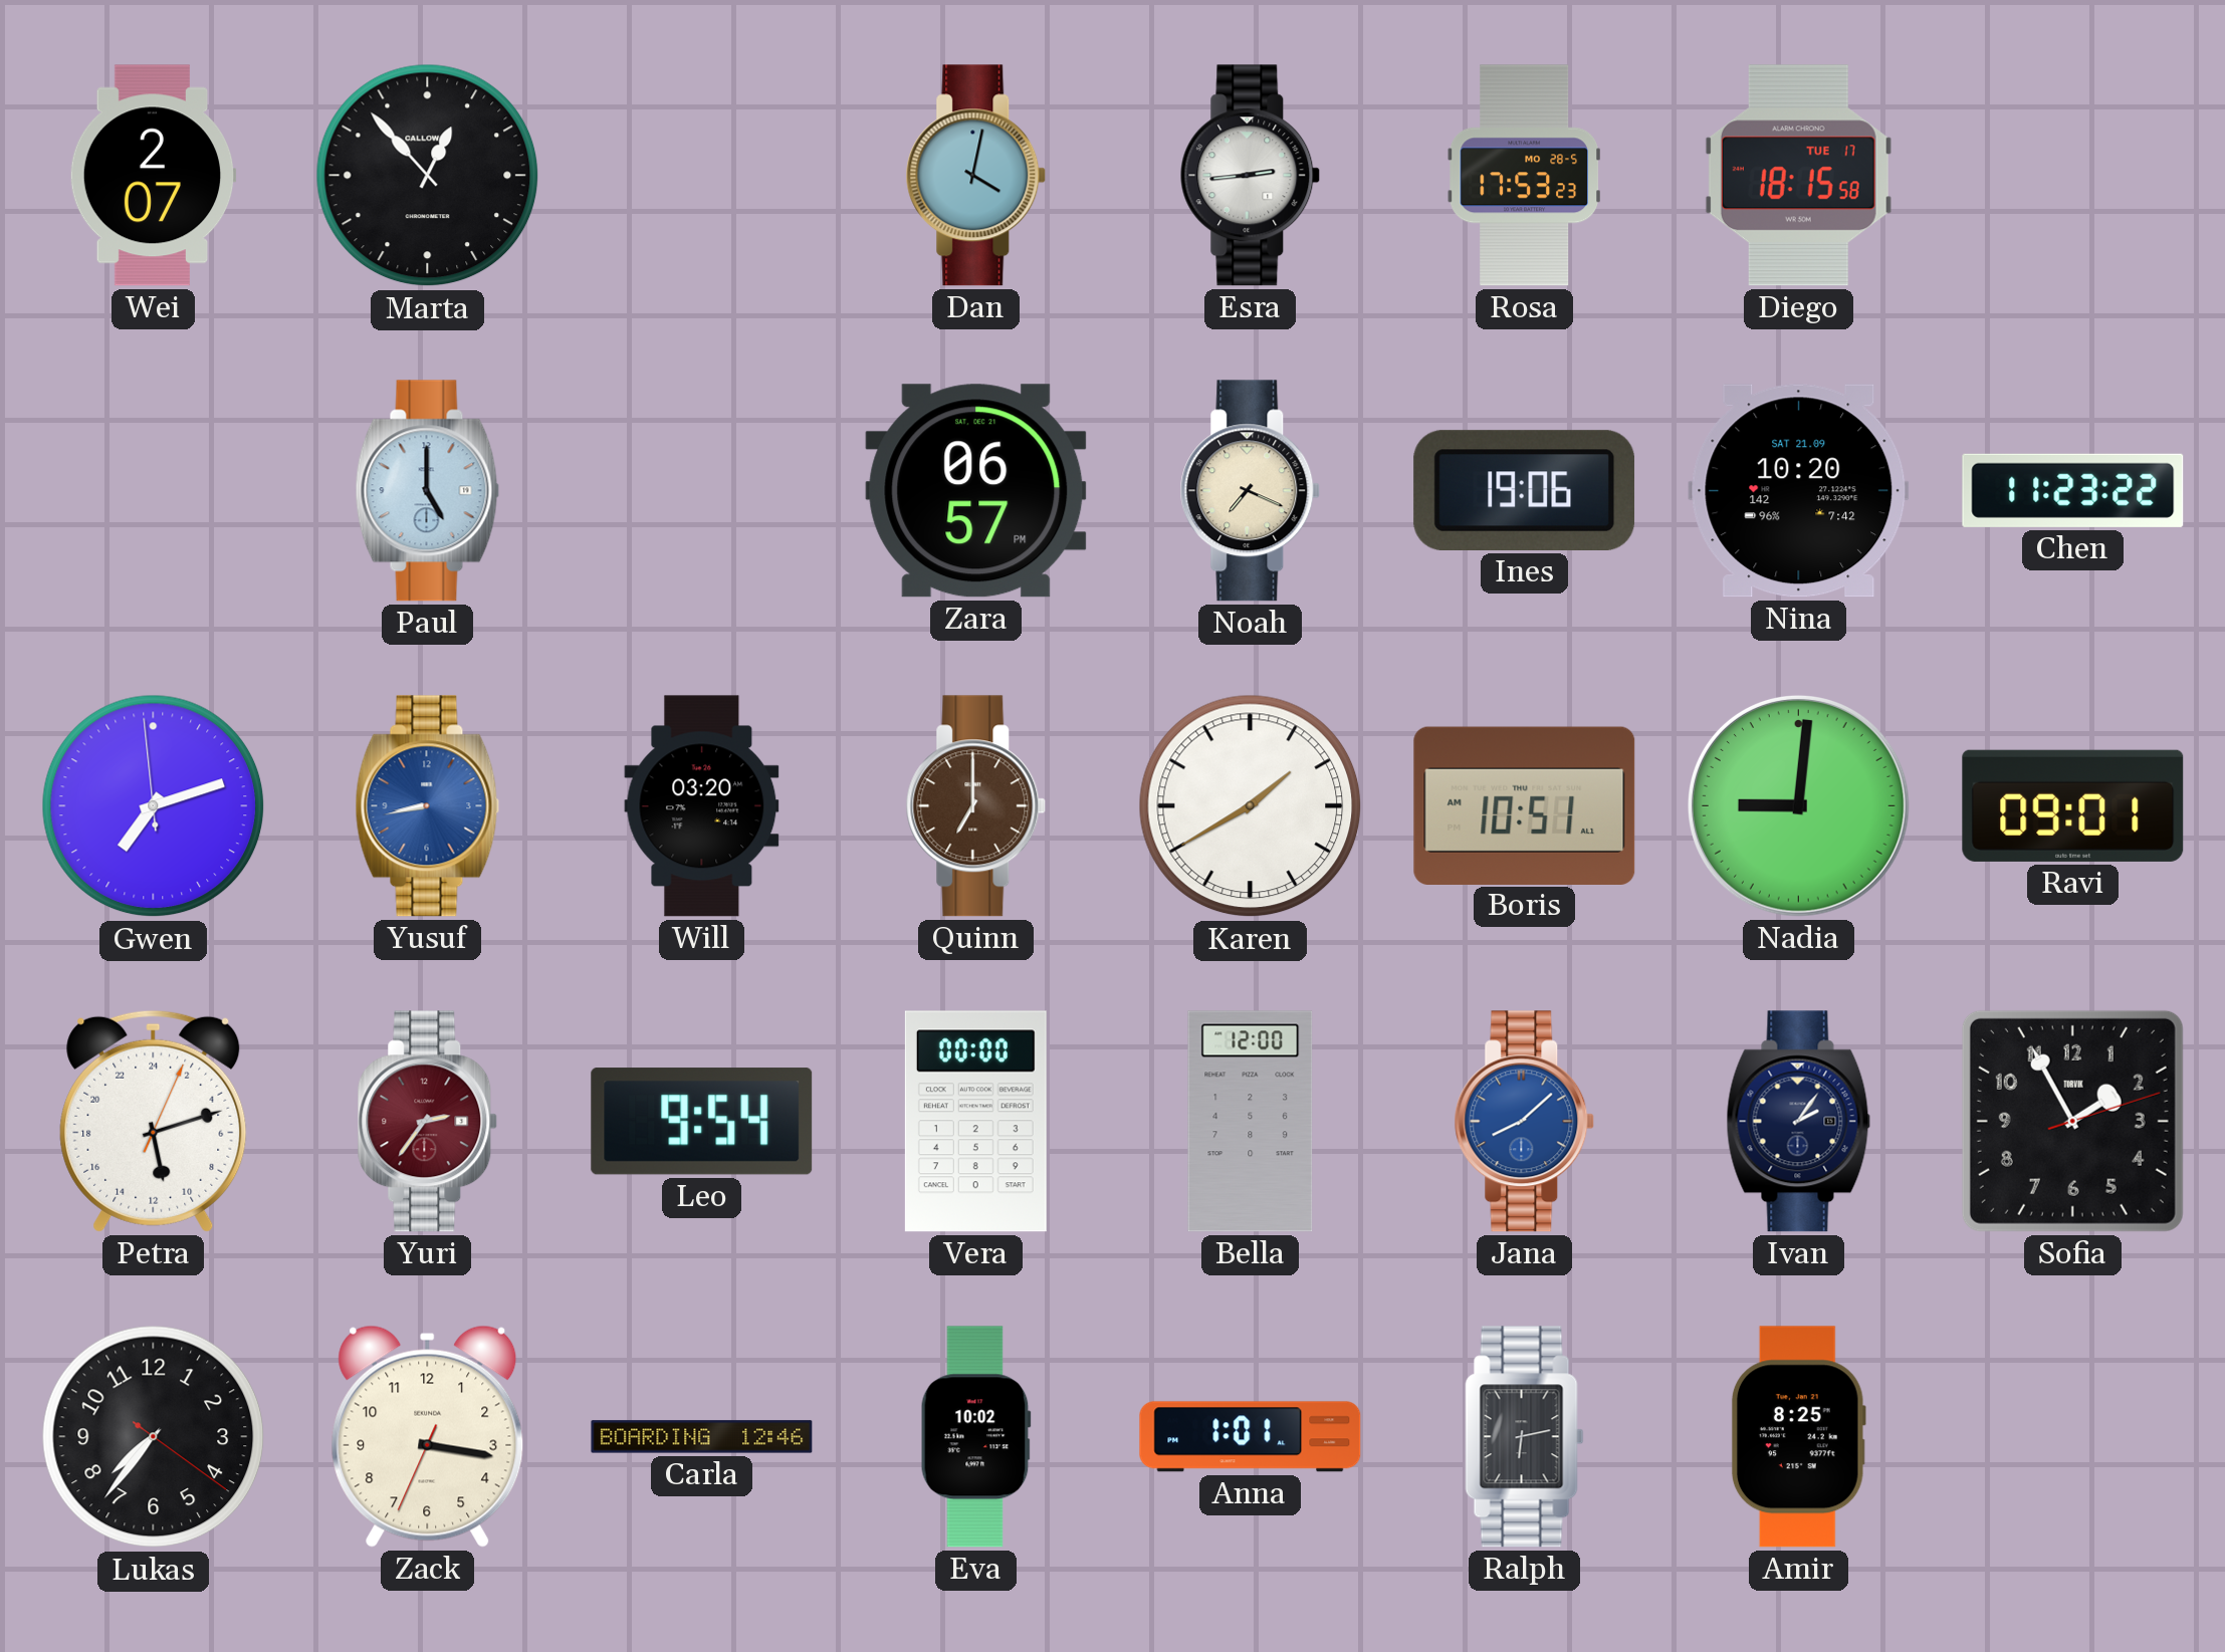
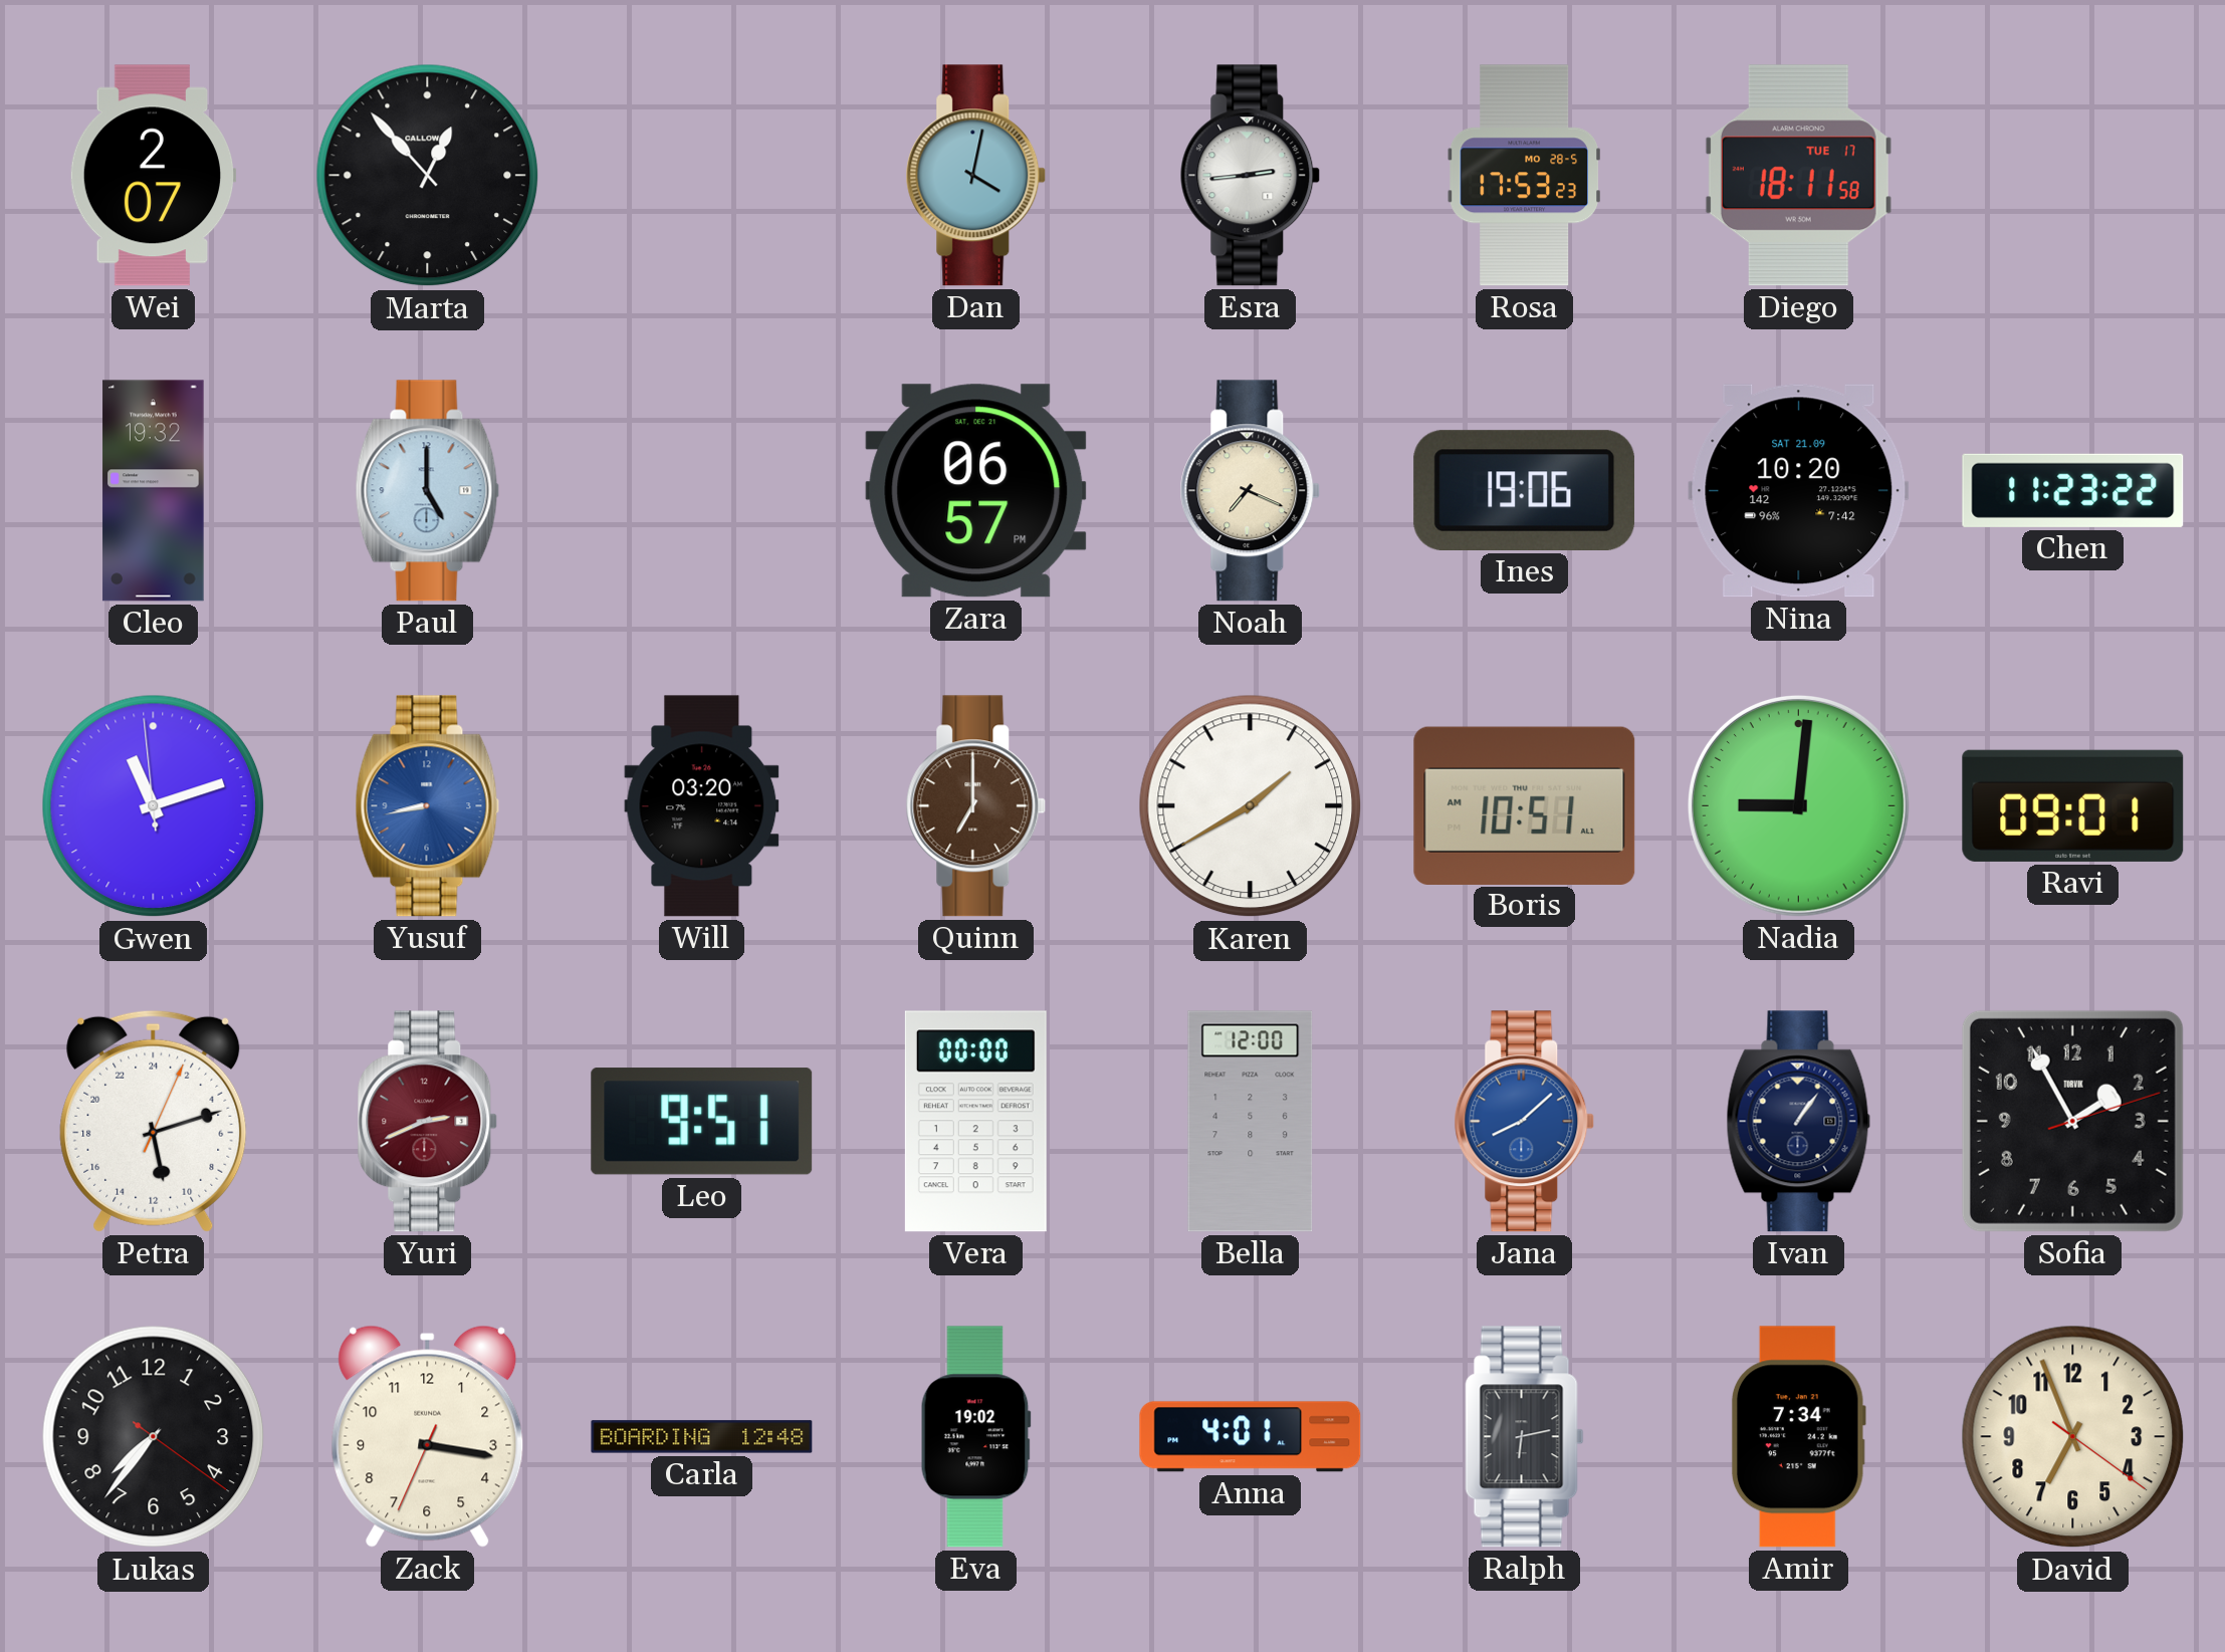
Diego: 18:15 -> 18:11
Cleo: none -> 19:32
Gwen: 7:11 -> 11:11
Yuri: 2:36 -> 2:41
Leo: 9:54 -> 9:51
Ivan: 2:06 -> 1:06
Carla: 12:46 -> 12:48
Eva: 10:02 -> 19:02
Anna: 1:01 -> 4:01
Amir: 8:25 -> 7:34
David: none -> 6:56
